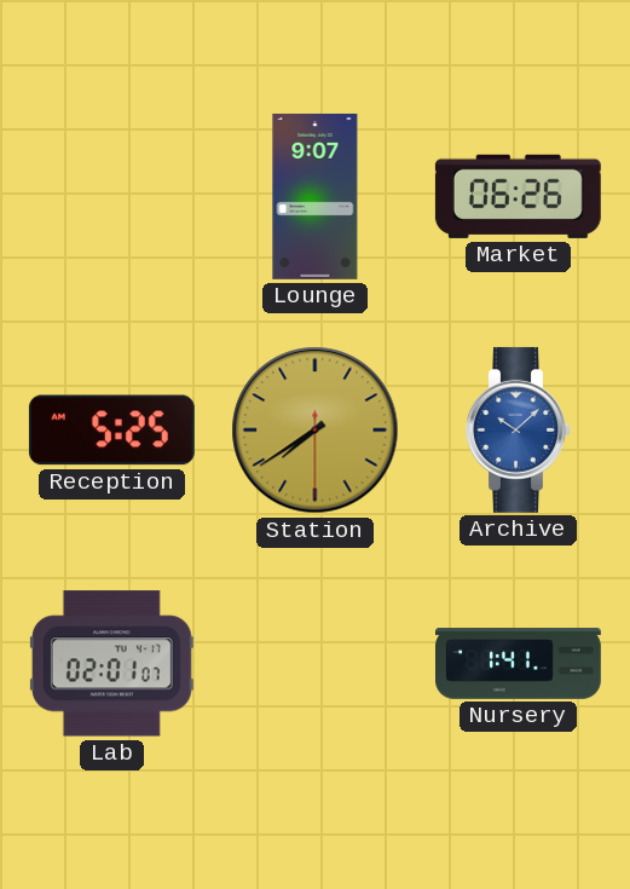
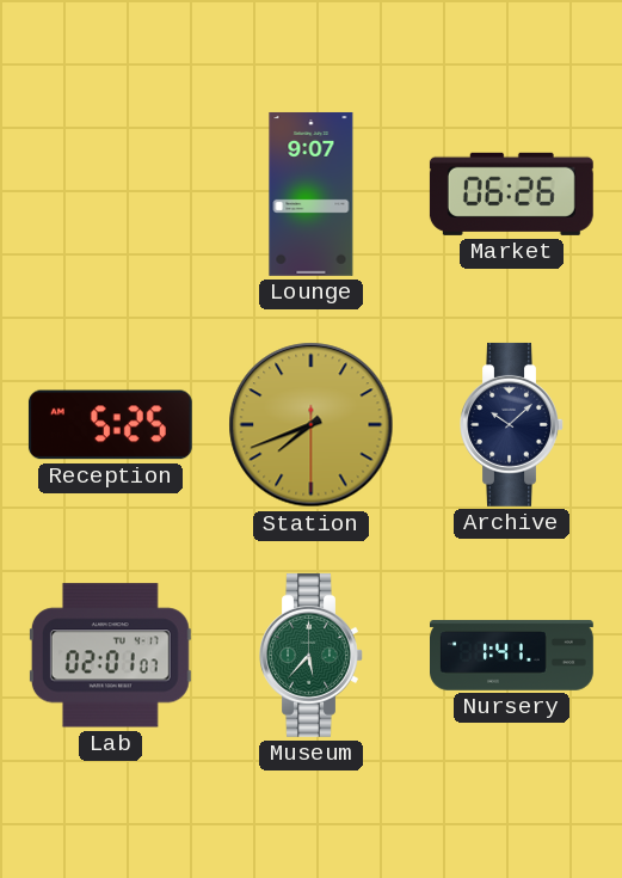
Station: 7:39 -> 7:41
Archive dial: blue -> navy
Museum: none -> 5:37
